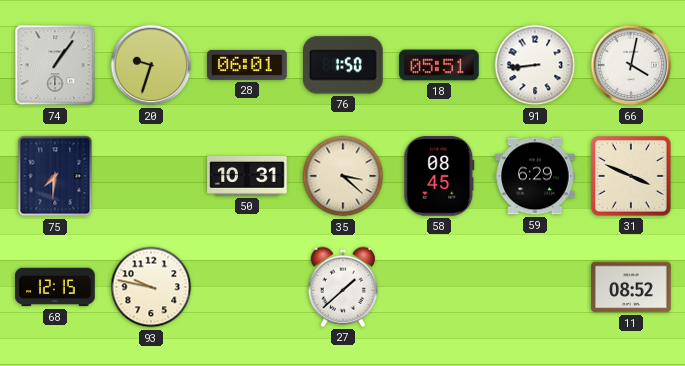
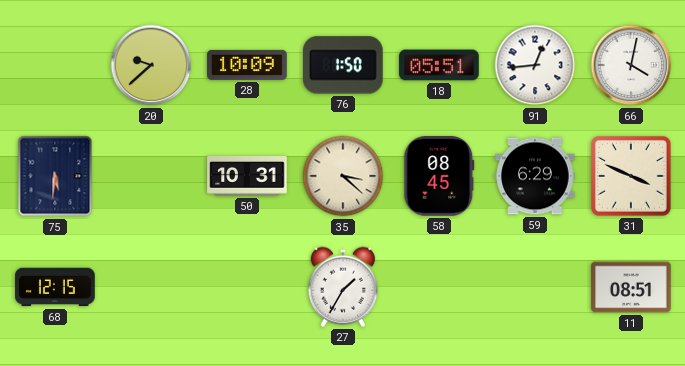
74: 1:06 -> none
20: 9:33 -> 9:38
28: 06:01 -> 10:09
91: 8:44 -> 12:44
75: 7:31 -> 5:31
93: 9:47 -> none
27: 1:38 -> 1:35
11: 08:52 -> 08:51
